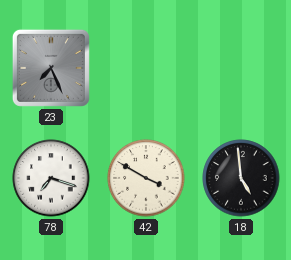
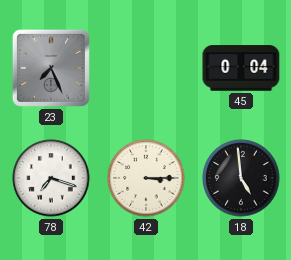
45: none -> 0:04
42: 3:50 -> 3:15
